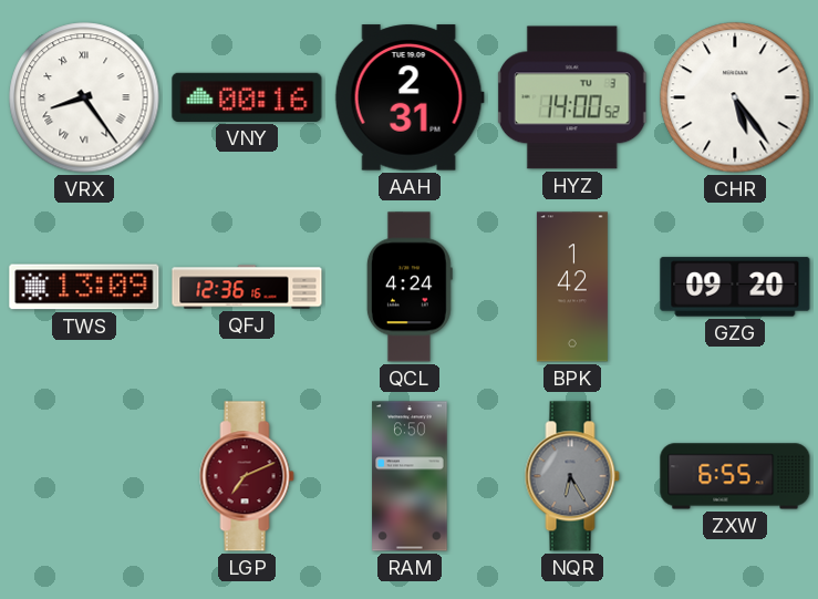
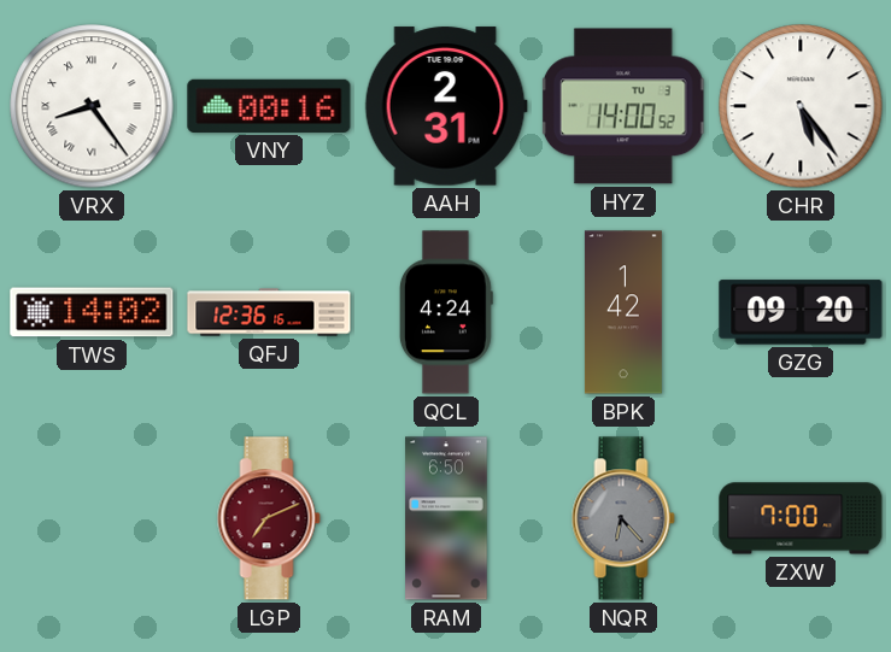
TWS: 13:09 -> 14:02
NQR: 6:25 -> 6:23
ZXW: 6:55 -> 7:00
